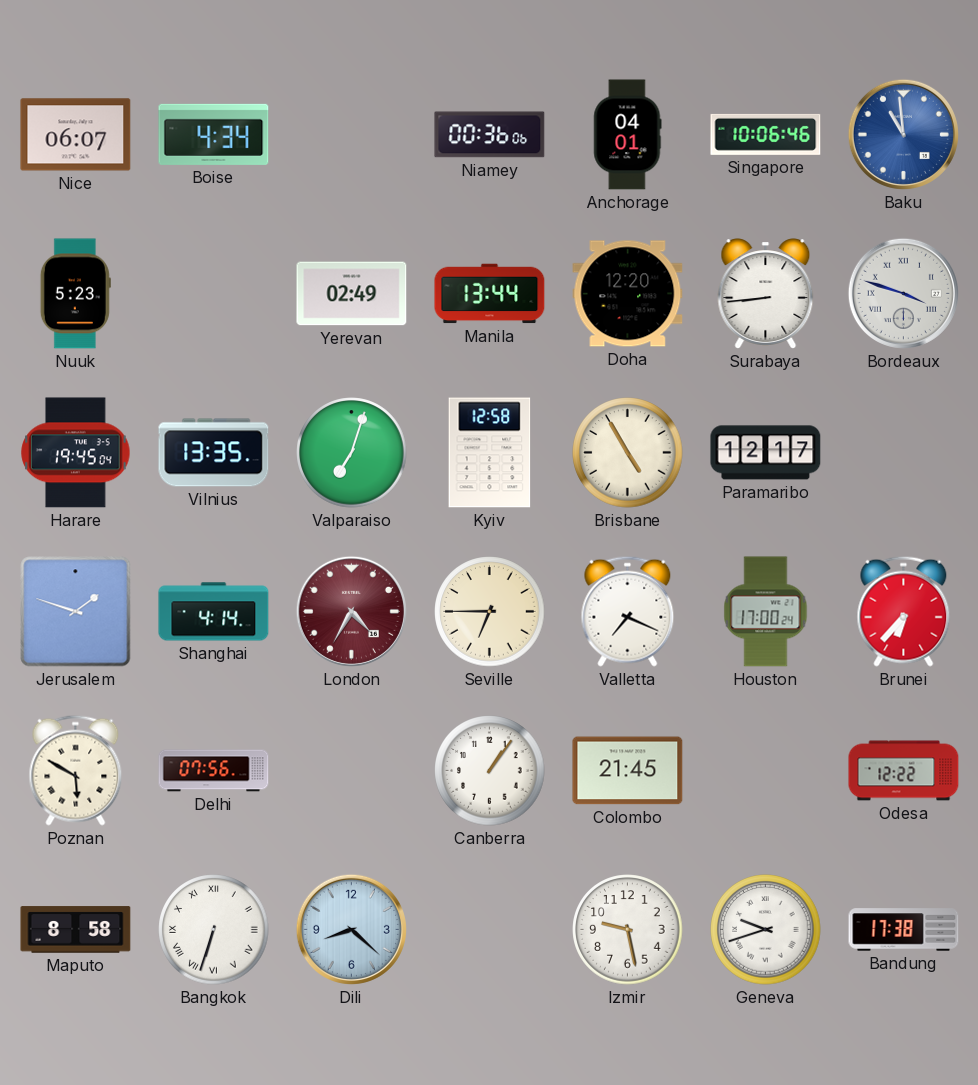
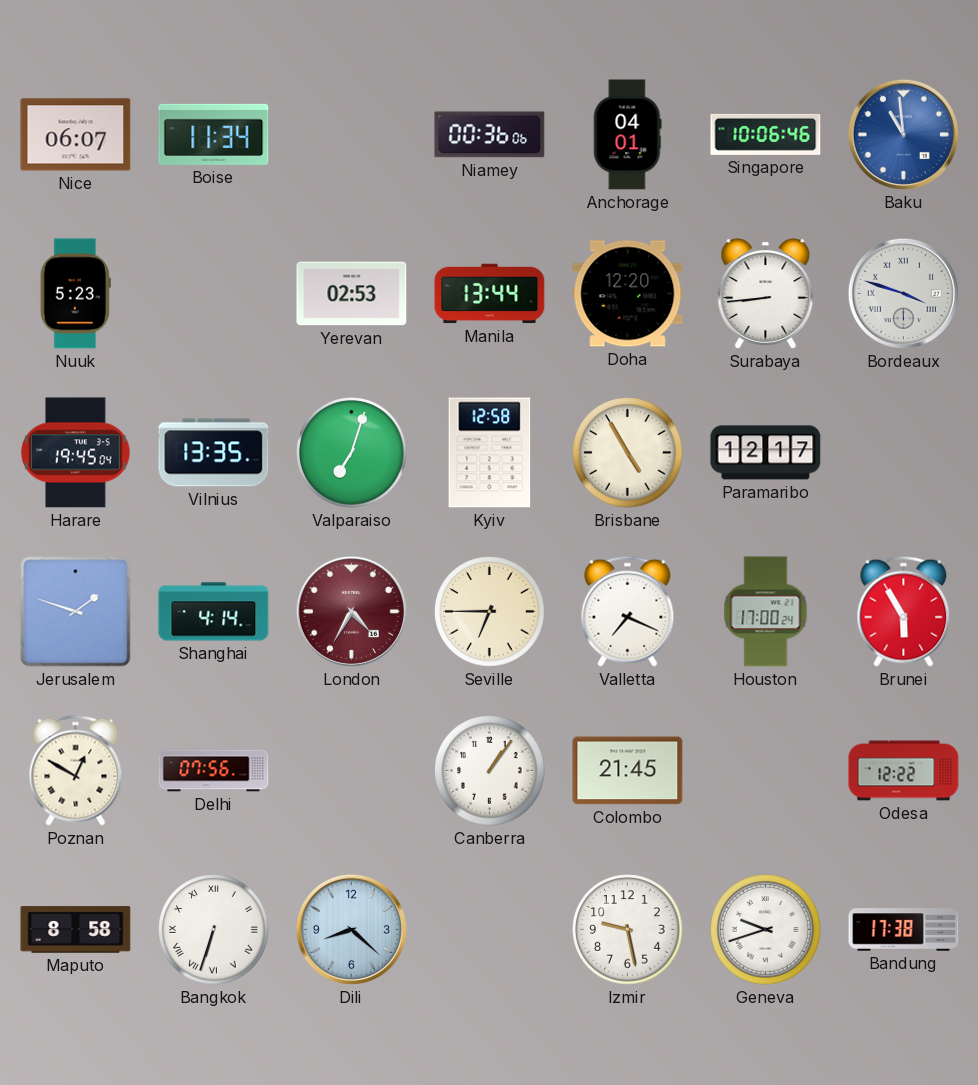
Boise: 4:34 -> 11:34
Yerevan: 02:49 -> 02:53
Brunei: 6:37 -> 5:55
Poznan: 5:50 -> 12:50
